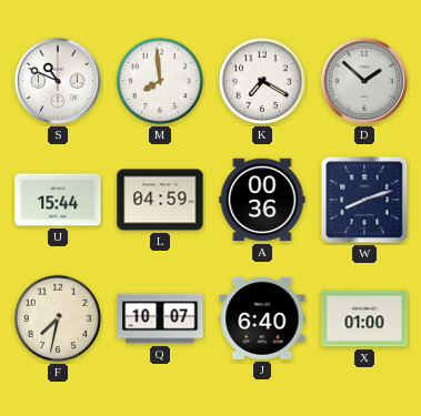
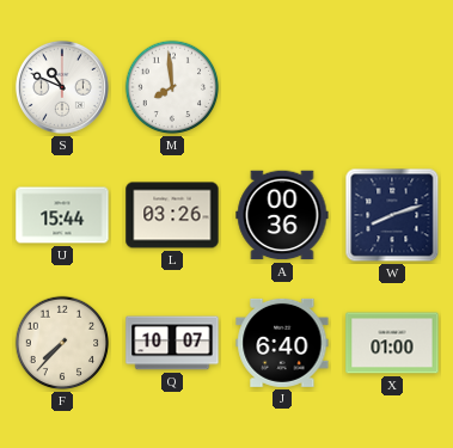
K: 7:20 -> none
D: 1:52 -> none
L: 04:59 -> 03:26
F: 7:32 -> 7:37
